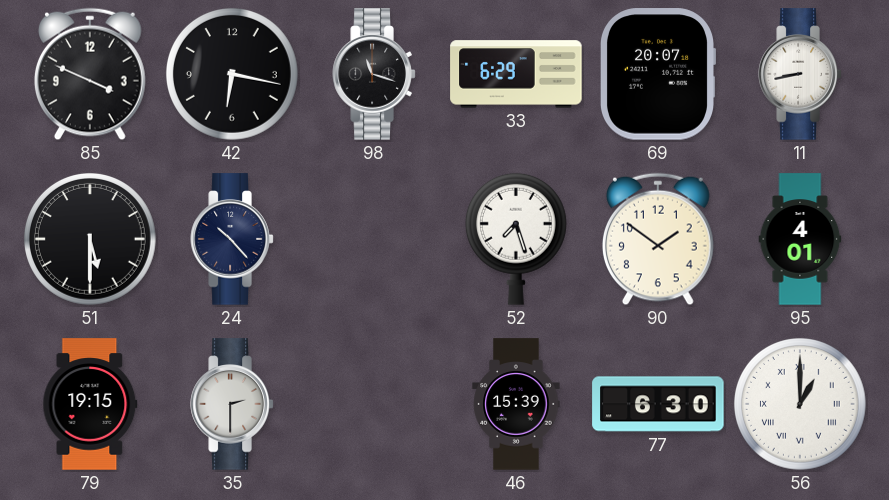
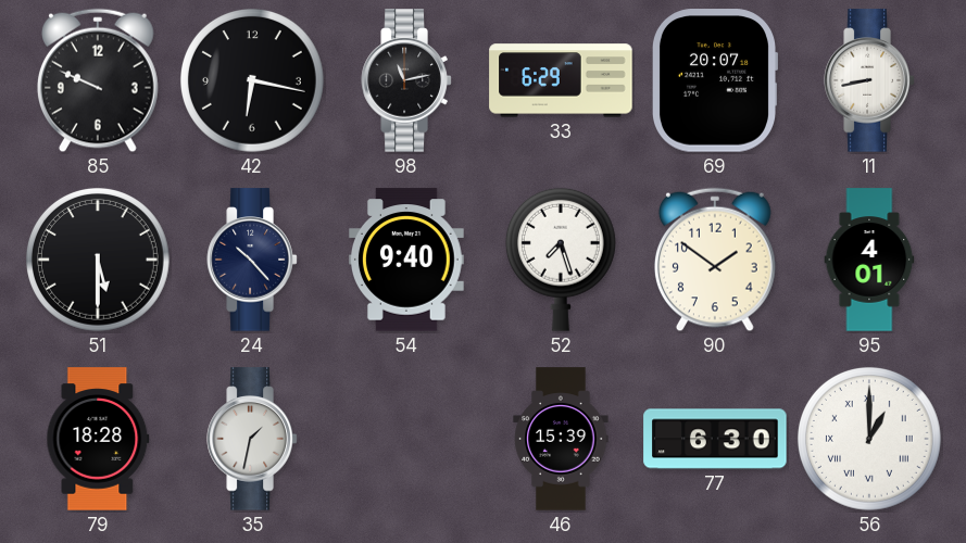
85: 3:49 -> 9:49
98: 11:18 -> 11:13
54: none -> 9:40
79: 19:15 -> 18:28
35: 2:30 -> 1:32
